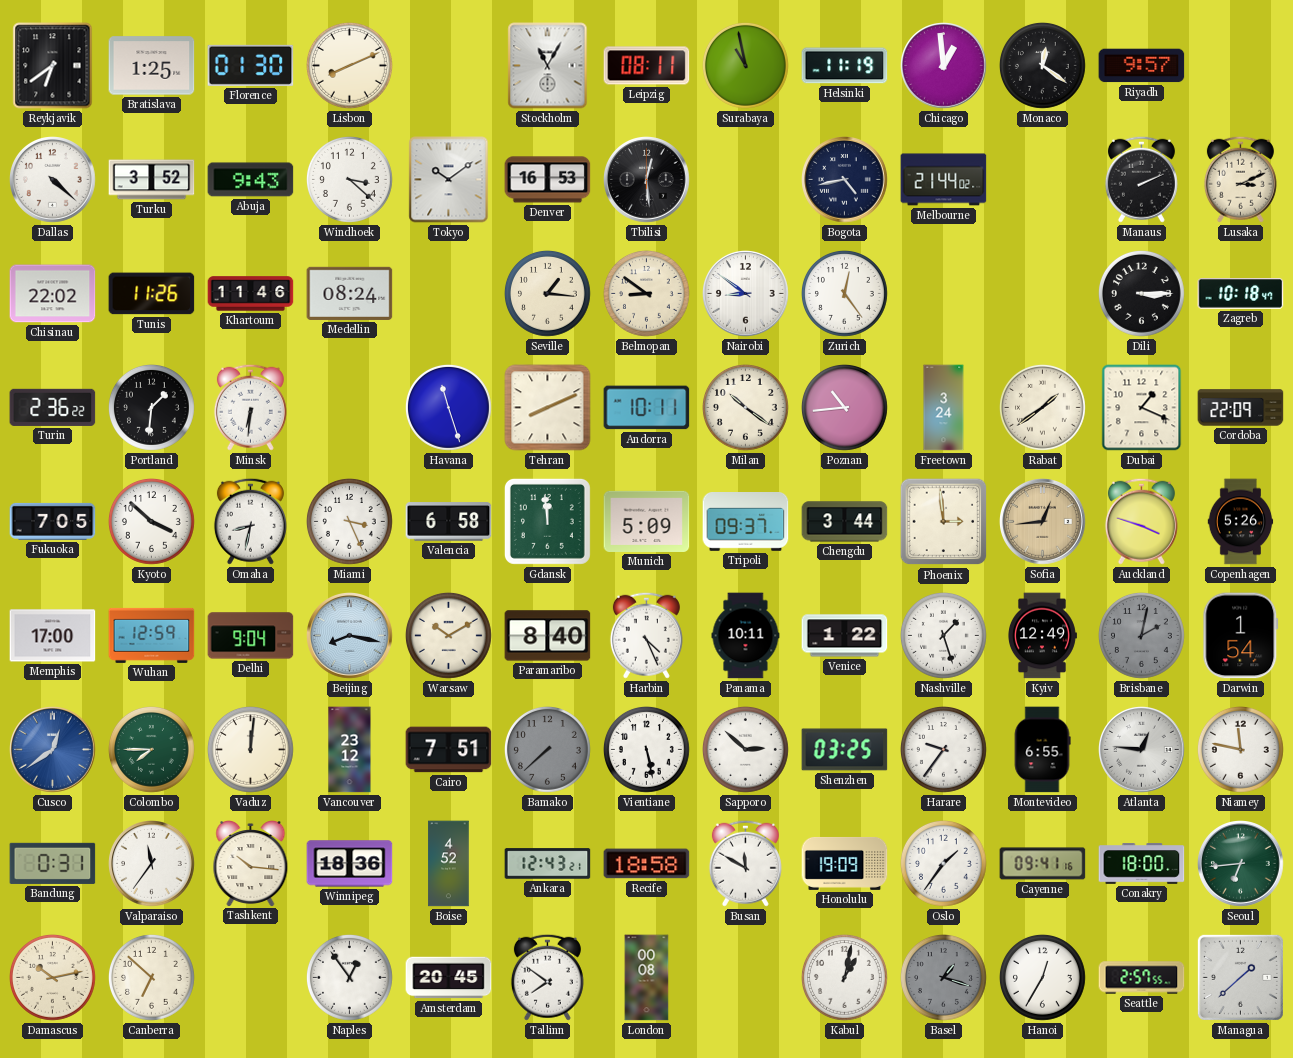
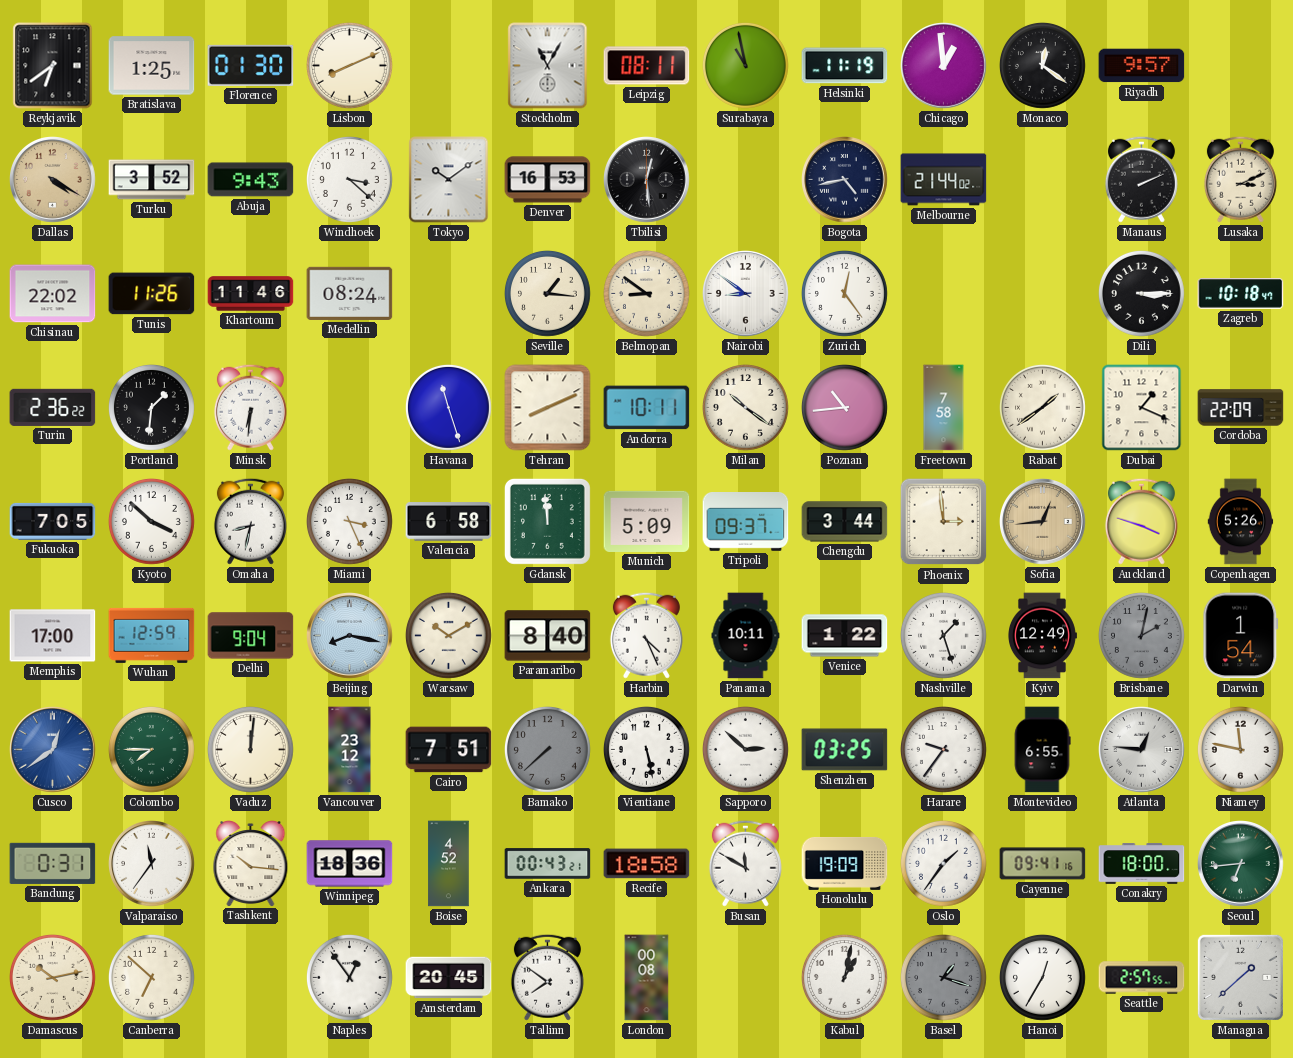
Dallas: 4:22 -> 4:20
Dallas dial: white -> champagne
Freetown: 3:24 -> 7:58
Ankara: 12:43 -> 00:43
